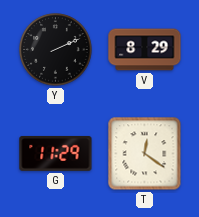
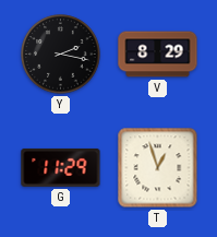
Y: 2:11 -> 2:17
T: 12:21 -> 12:57
